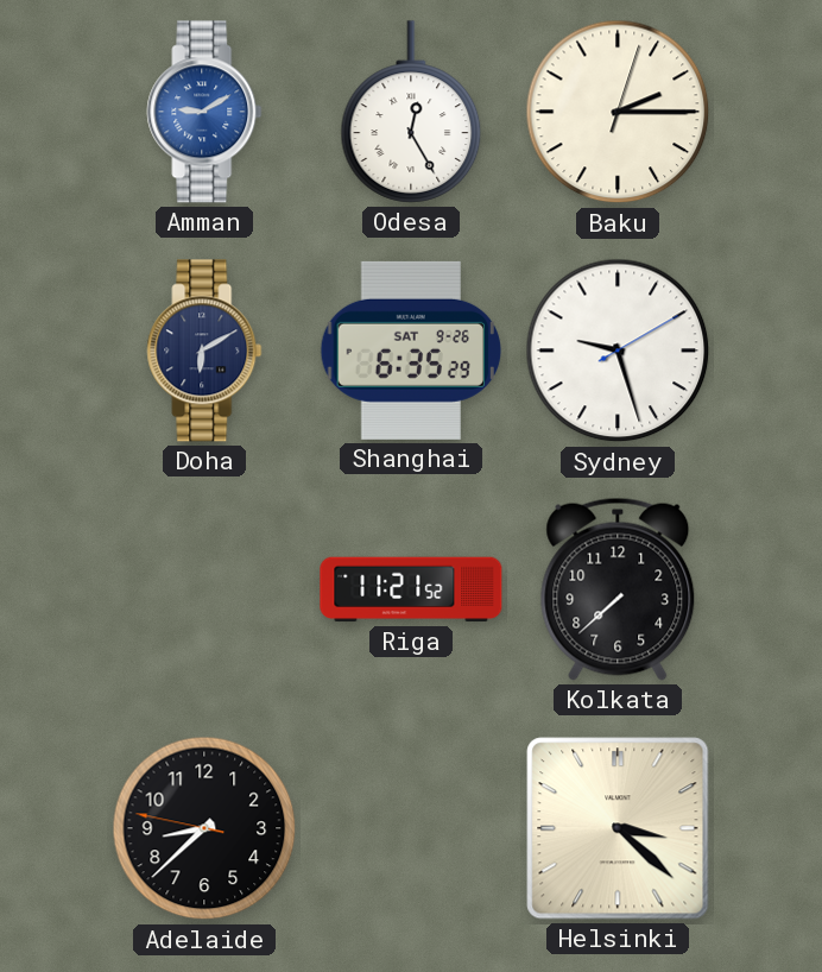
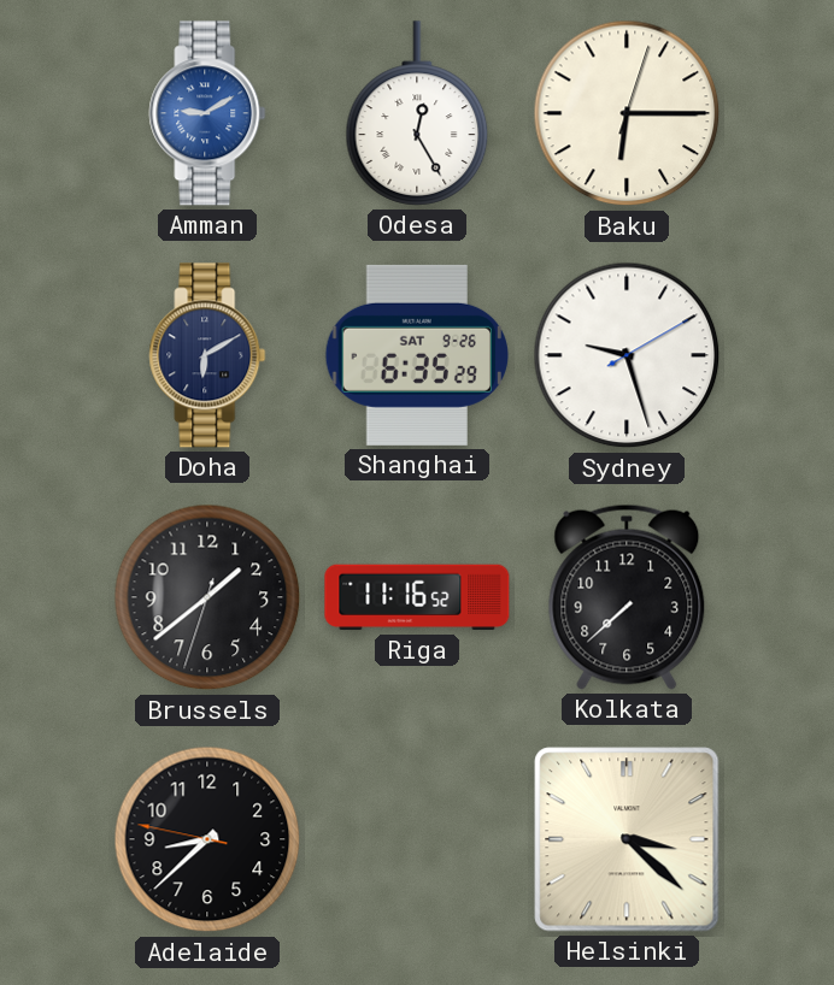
Baku: 2:15 -> 6:15
Brussels: none -> 1:38
Riga: 11:21 -> 11:16
